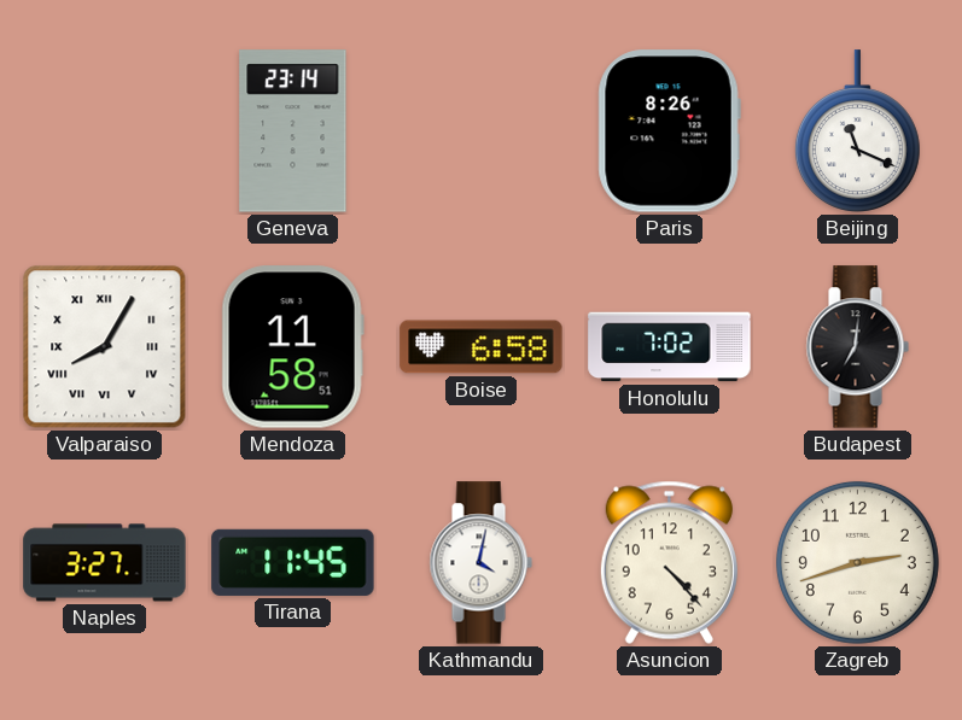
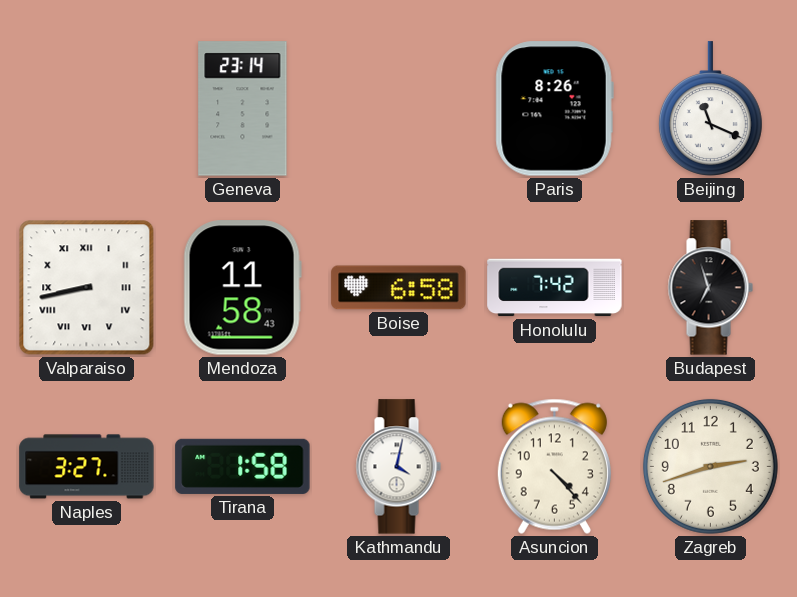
Valparaiso: 8:05 -> 8:43
Mendoza: 11:58:51 -> 11:58:43
Honolulu: 7:02 -> 7:42
Budapest: 7:01 -> 6:57
Tirana: 11:45 -> 1:58
